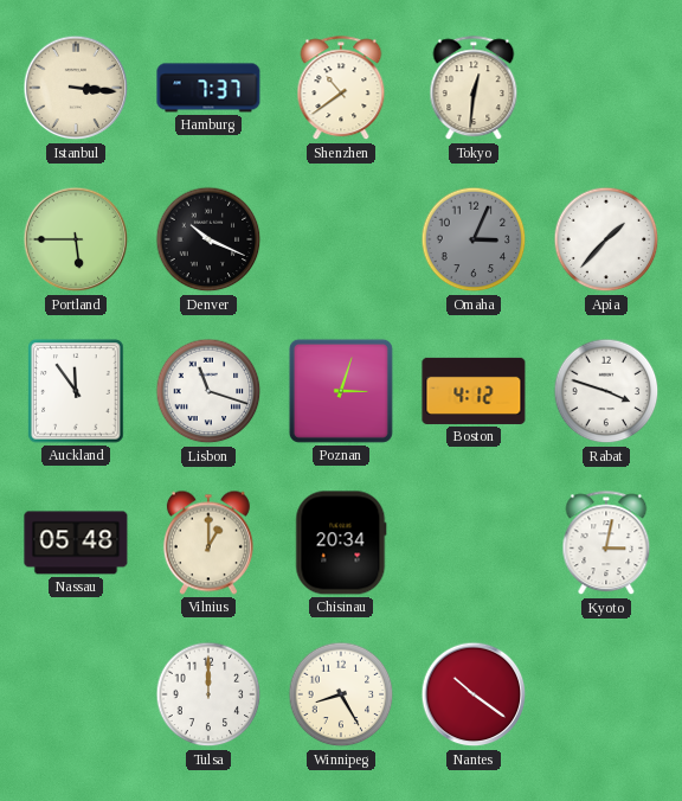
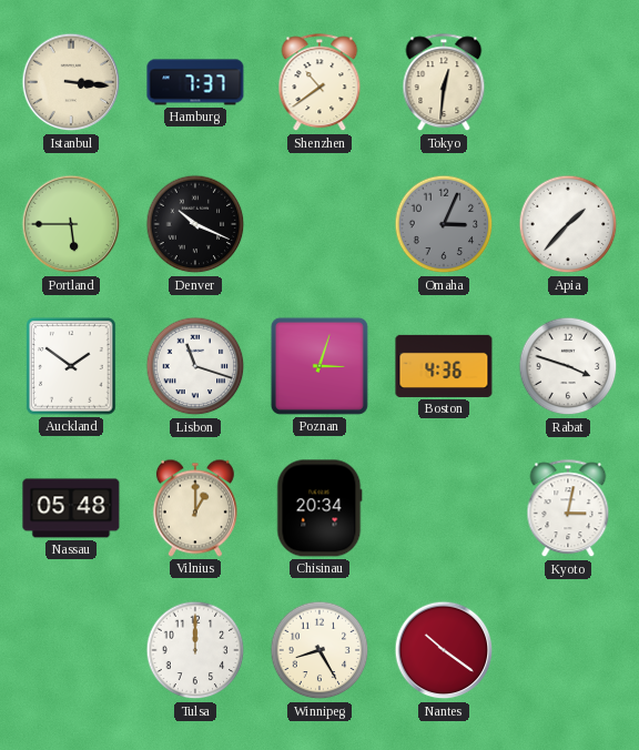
Auckland: 11:54 -> 1:51
Boston: 4:12 -> 4:36
